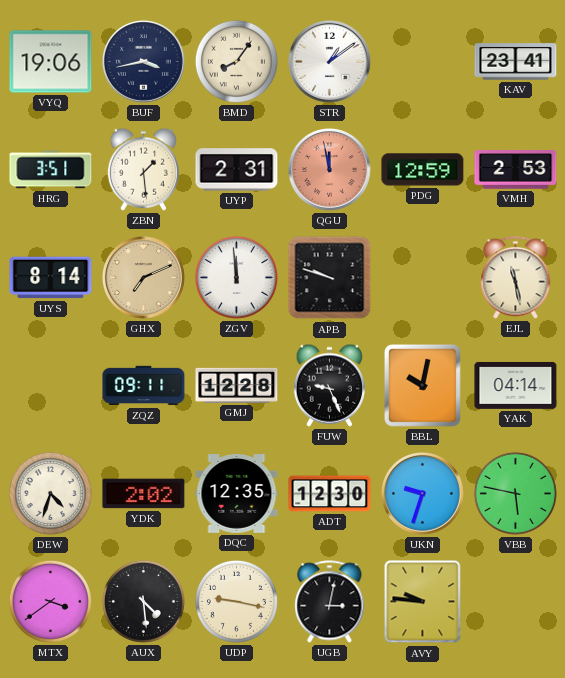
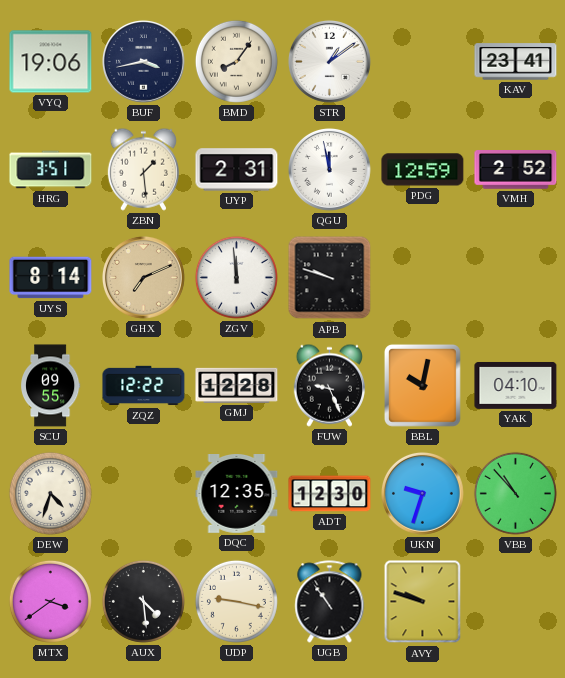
QGU dial: salmon -> white
VMH: 2:53 -> 2:52
EJL: 11:28 -> none
SCU: none -> 09:55
ZQZ: 09:11 -> 12:22
YAK: 04:14 -> 04:10
YDK: 2:02 -> none
VBB: 5:47 -> 10:53
UGB: 3:02 -> 10:54
AVY: 9:46 -> 9:48
